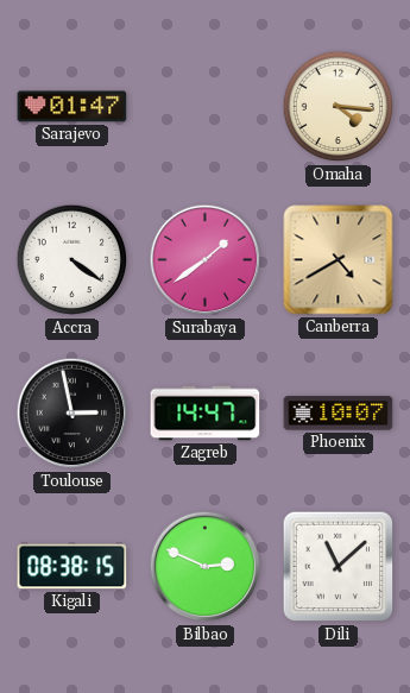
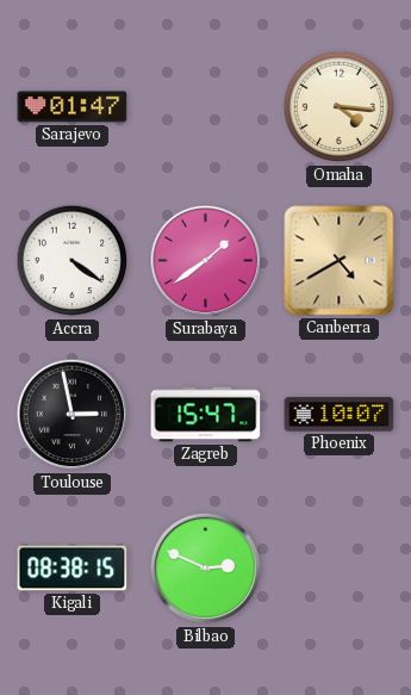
Zagreb: 14:47 -> 15:47
Dili: 11:08 -> none
